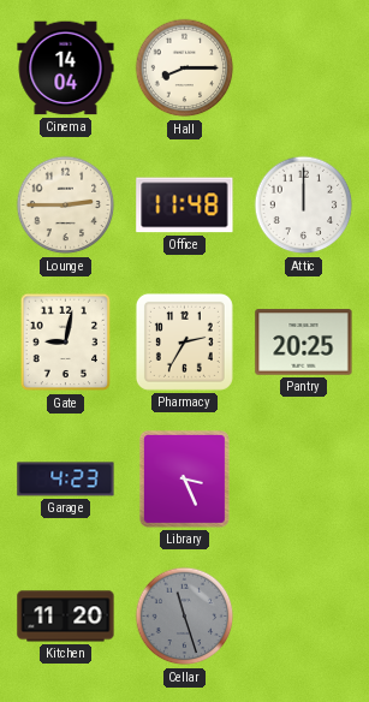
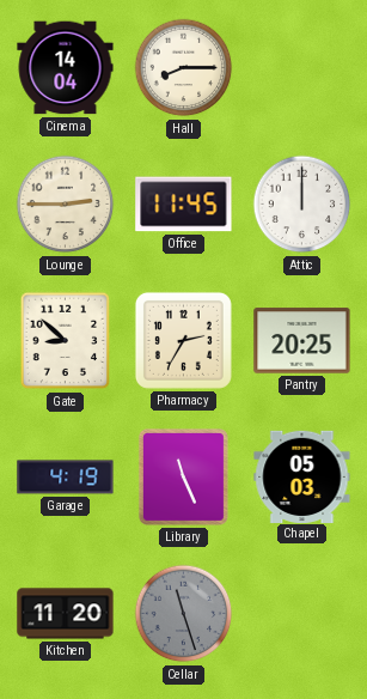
Office: 11:48 -> 11:45
Gate: 9:02 -> 8:52
Garage: 4:23 -> 4:19
Library: 3:26 -> 11:26
Chapel: none -> 05:03
